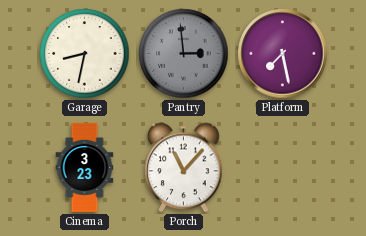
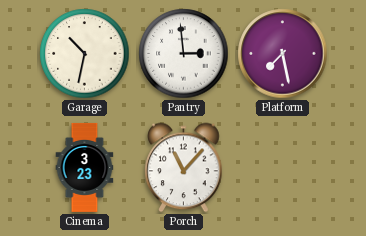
Garage: 8:32 -> 10:32
Pantry dial: grey -> white
